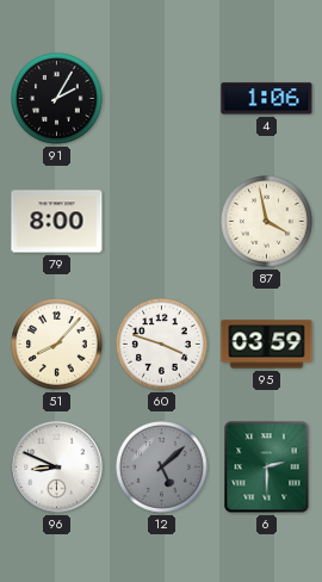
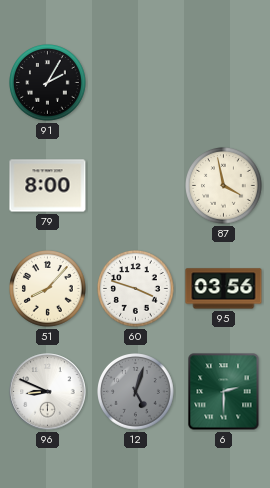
4: 1:06 -> none
95: 03:59 -> 03:56
12: 5:08 -> 5:03
